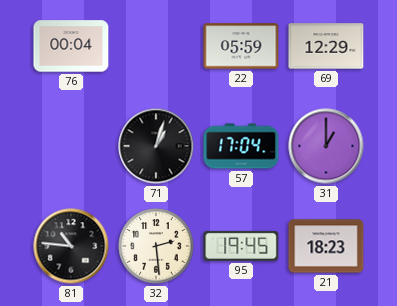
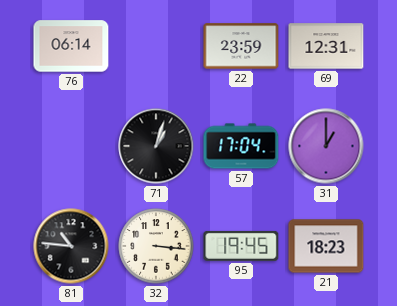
76: 00:04 -> 06:14
22: 05:59 -> 23:59
69: 12:29 -> 12:31
32: 2:29 -> 3:16
